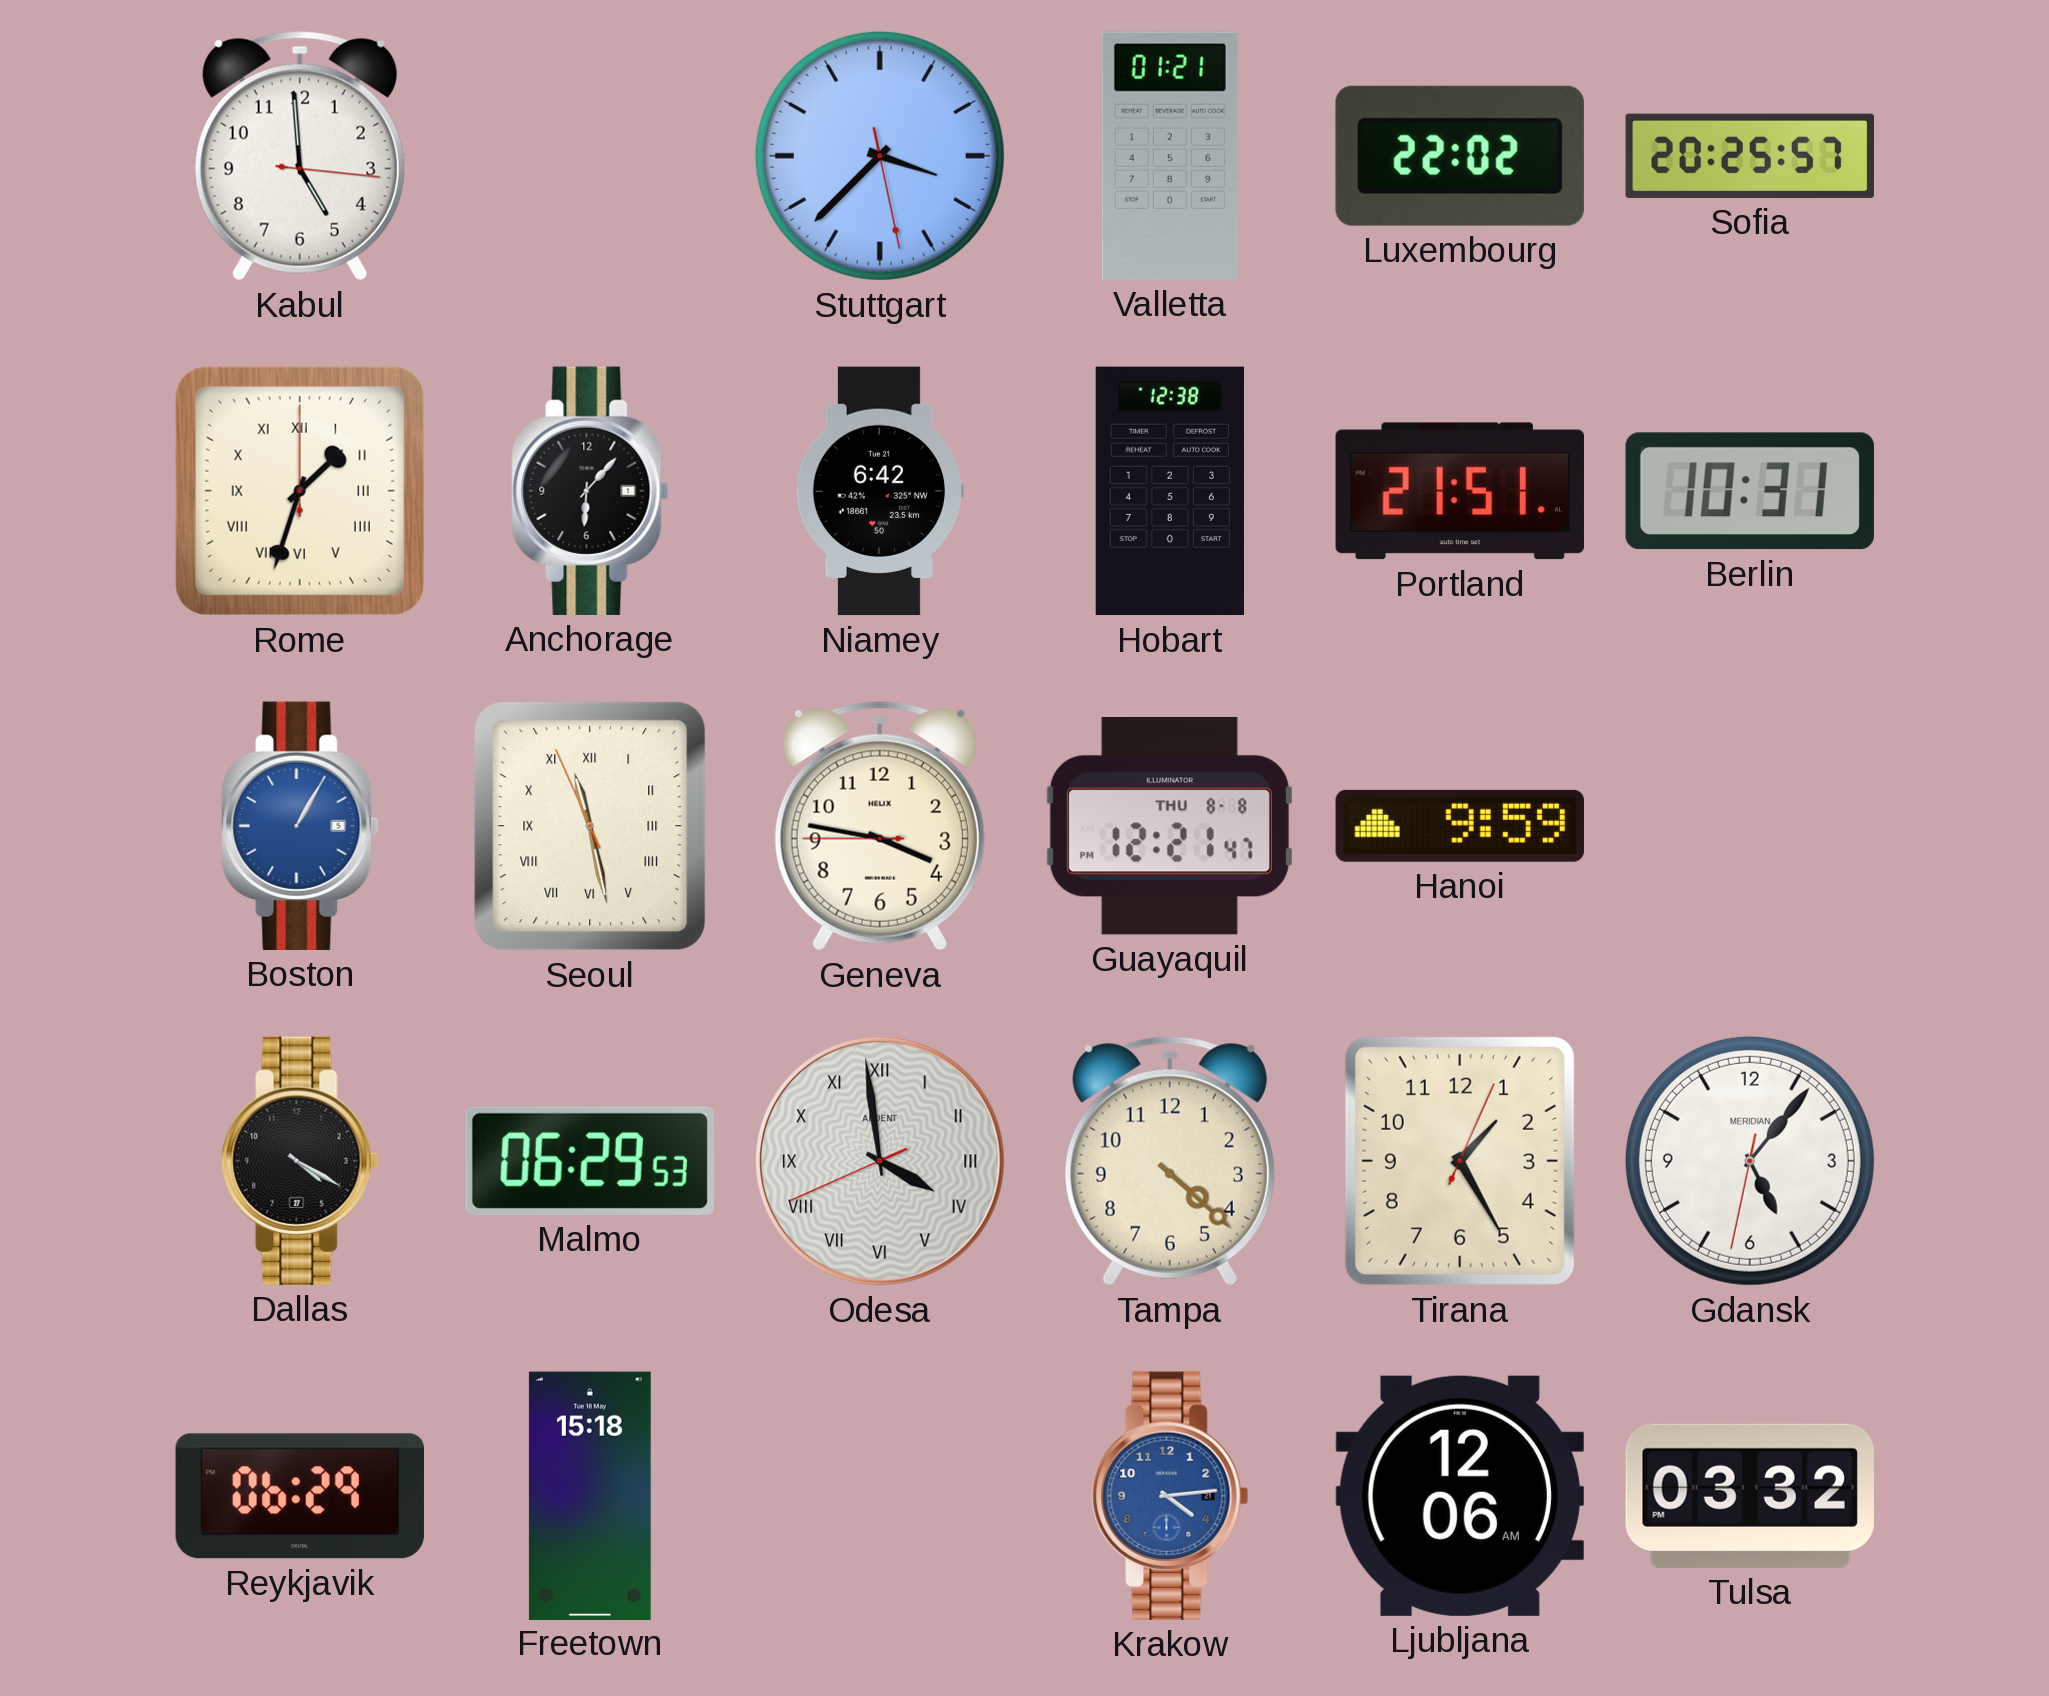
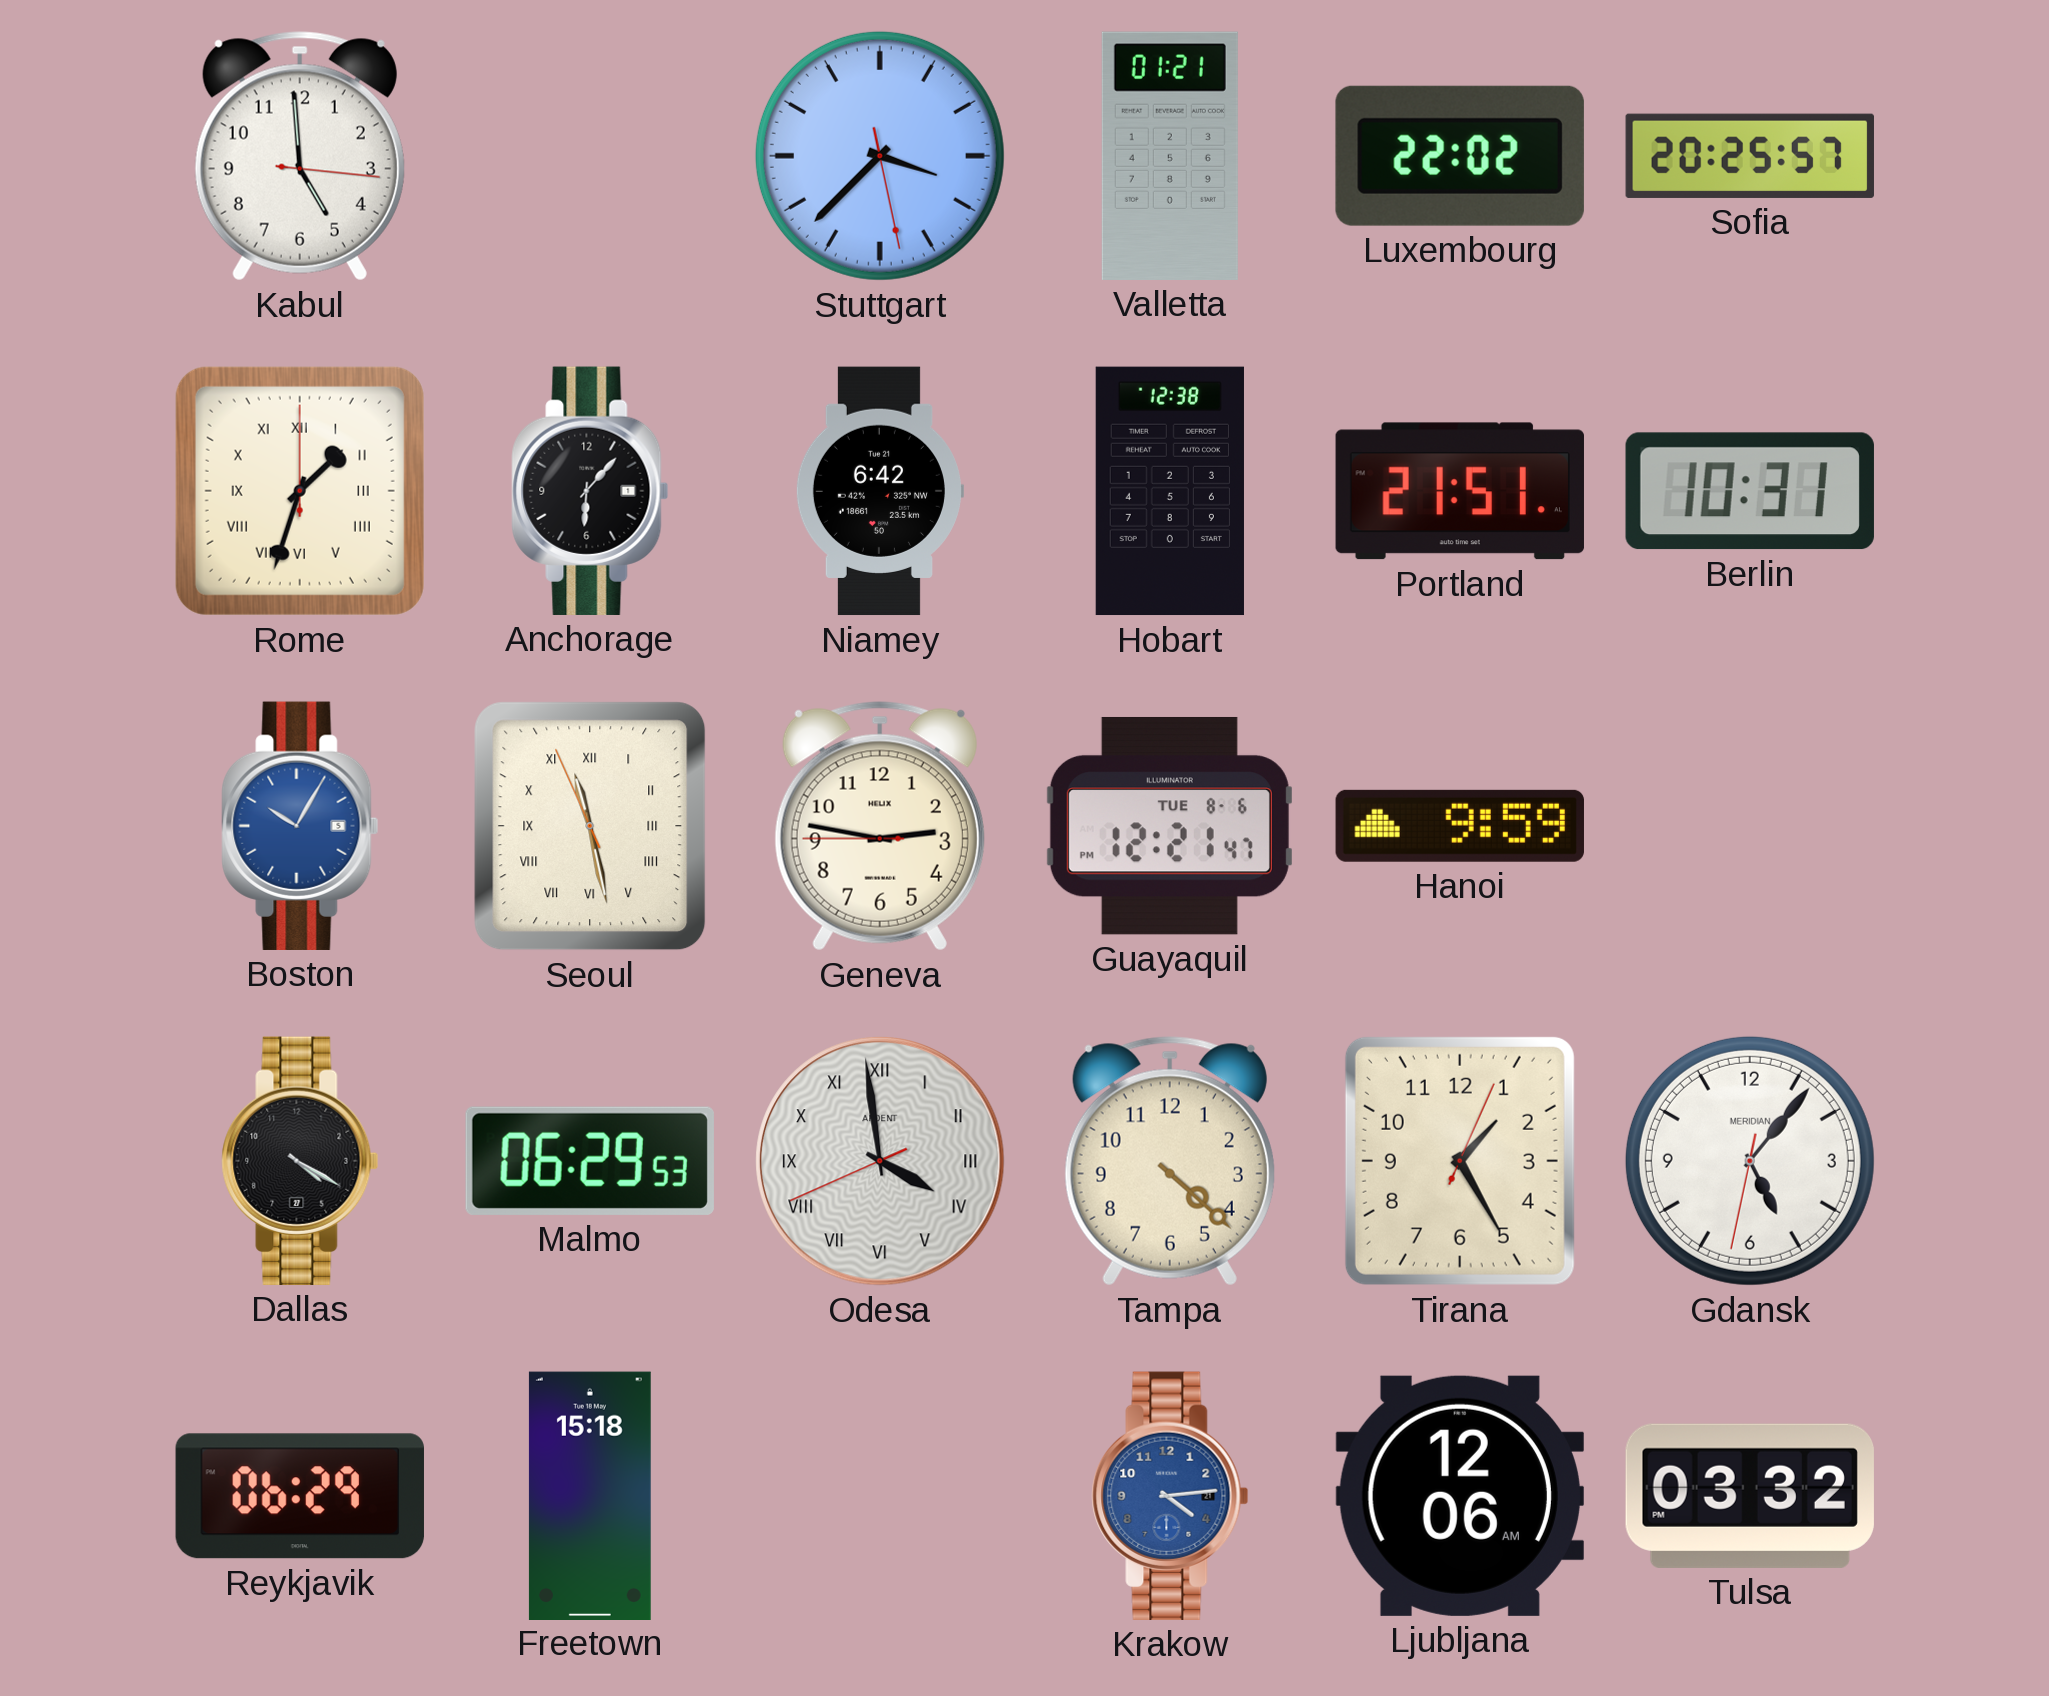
Boston: 1:05 -> 10:05
Geneva: 3:46 -> 2:46
Guayaquil date: THU 8-8 -> TUE 8-6
